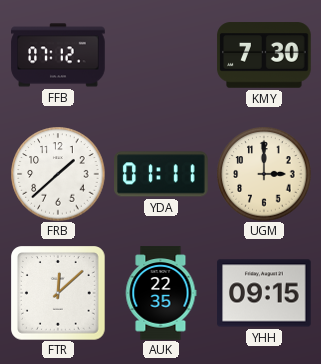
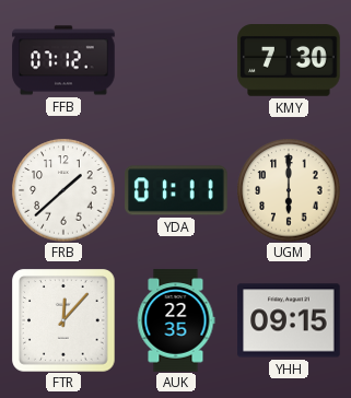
UGM: 3:00 -> 6:00
FTR: 12:08 -> 12:07
